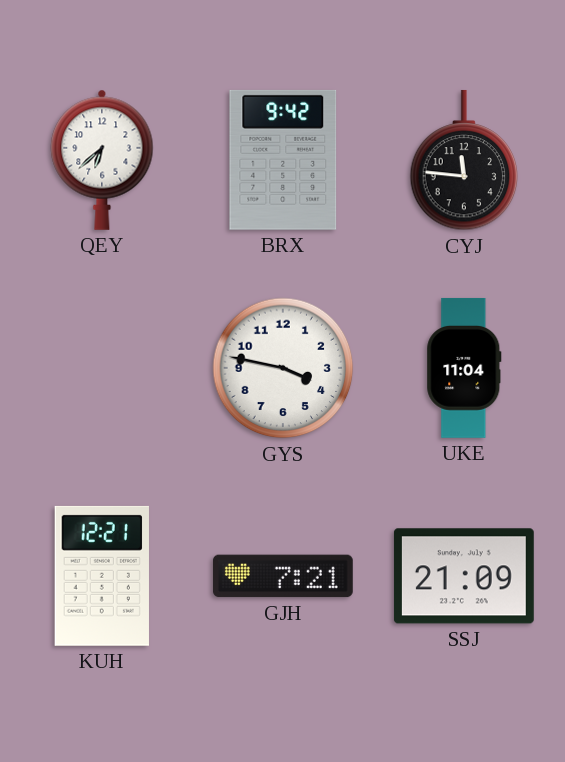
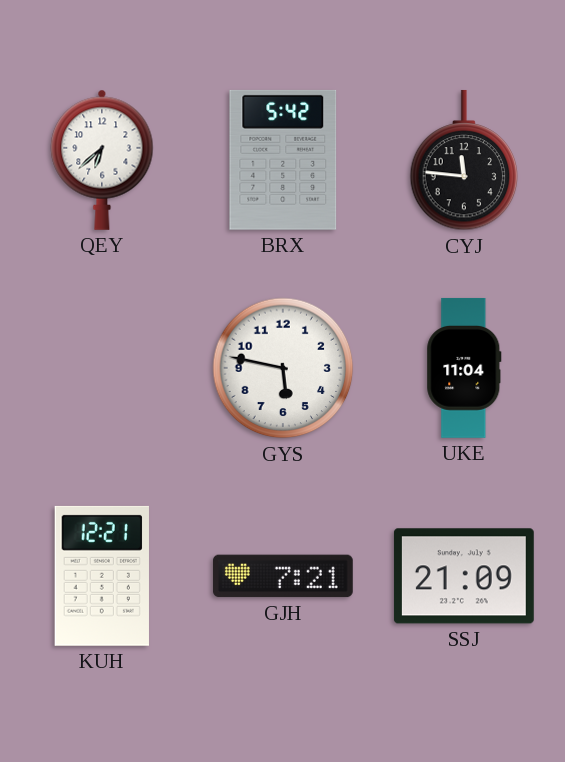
BRX: 9:42 -> 5:42
GYS: 3:47 -> 5:47
